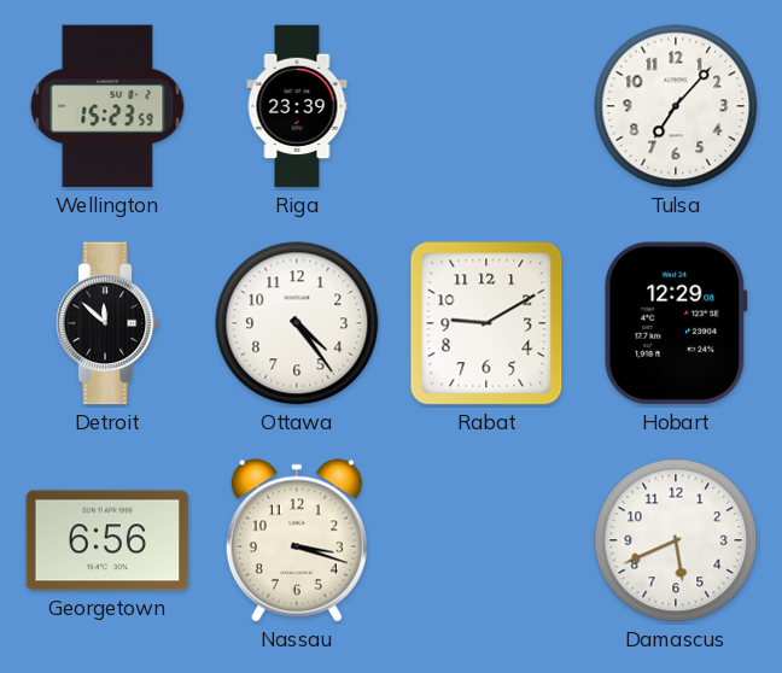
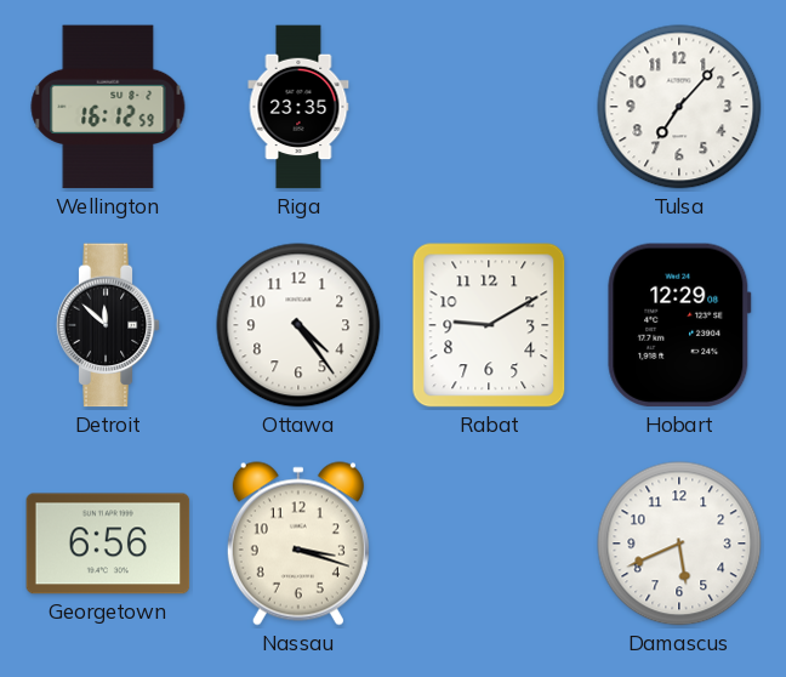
Wellington: 15:23 -> 16:12
Riga: 23:39 -> 23:35
